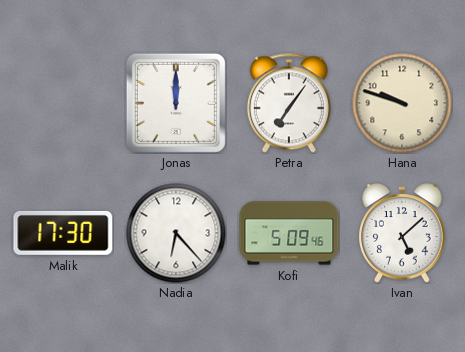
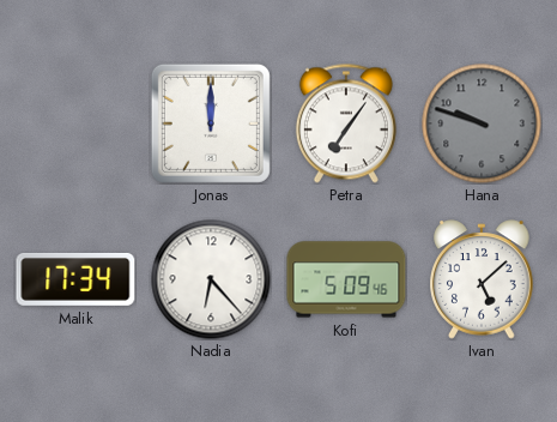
Hana dial: cream -> grey
Malik: 17:30 -> 17:34
